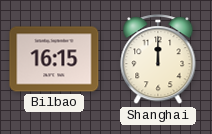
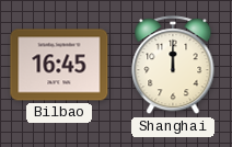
Bilbao: 16:15 -> 16:45
